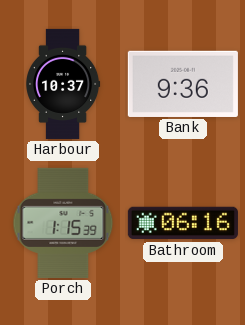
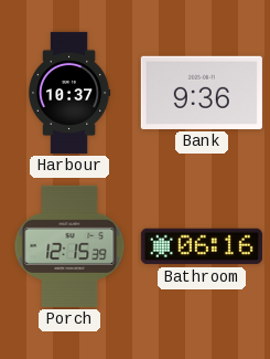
Porch: 1:15 -> 12:15
